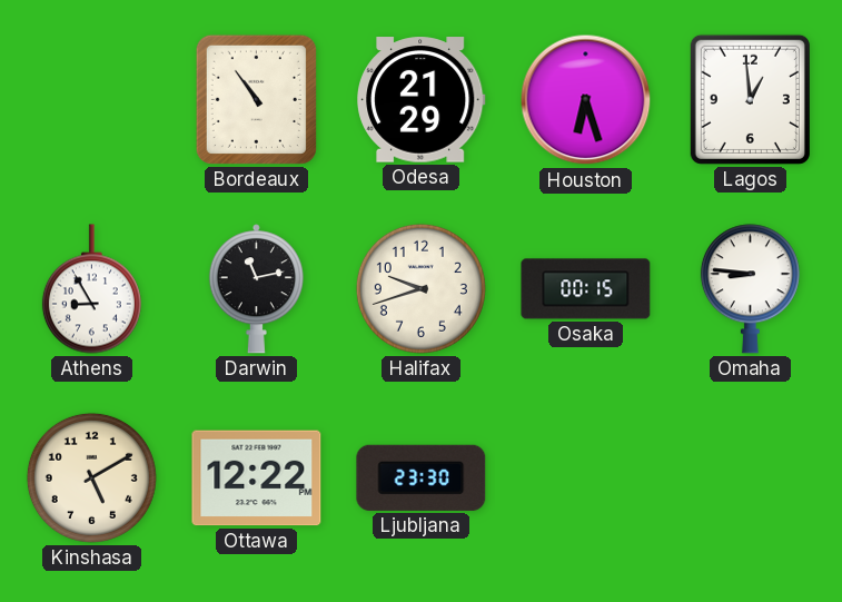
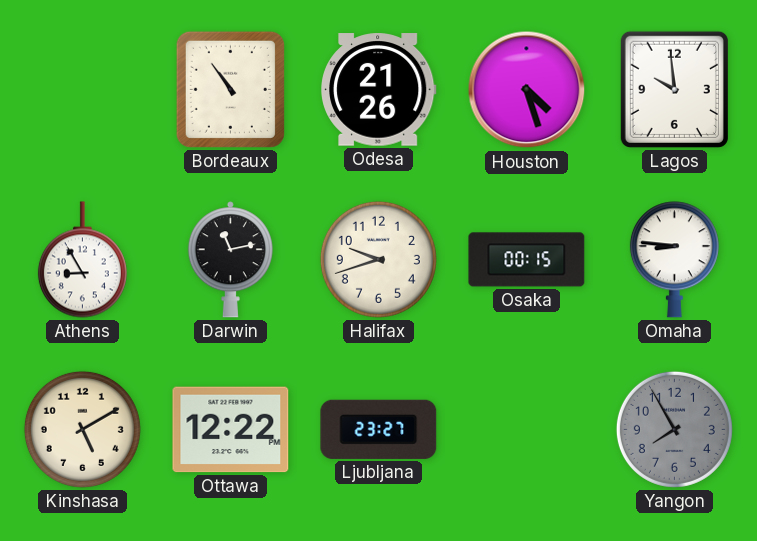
Odesa: 21:29 -> 21:26
Houston: 6:27 -> 4:27
Lagos: 12:59 -> 9:59
Ljubljana: 23:30 -> 23:27
Yangon: none -> 7:55
